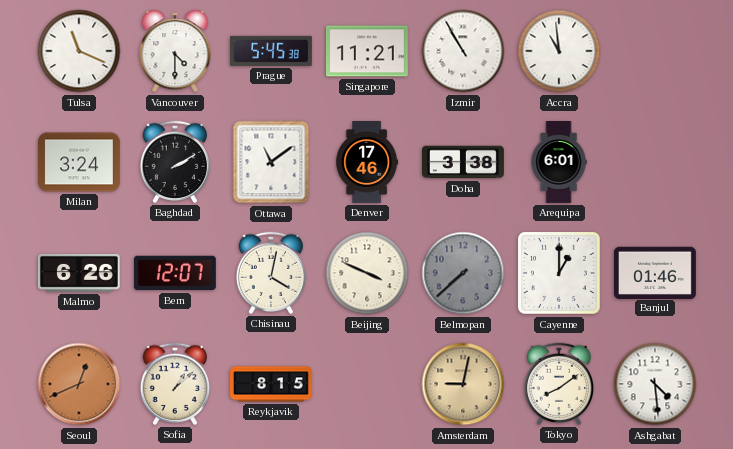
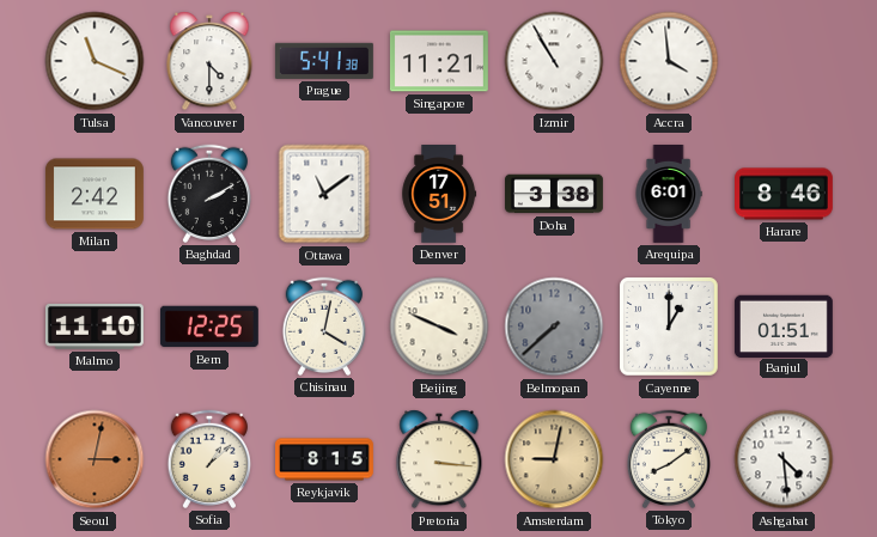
Prague: 5:45 -> 5:41
Accra: 10:59 -> 3:59
Milan: 3:24 -> 2:42
Denver: 17:46 -> 17:51
Harare: none -> 8:46
Malmo: 6:26 -> 11:10
Bern: 12:07 -> 12:25
Banjul: 01:46 -> 01:51
Seoul: 12:41 -> 3:02
Pretoria: none -> 3:16
